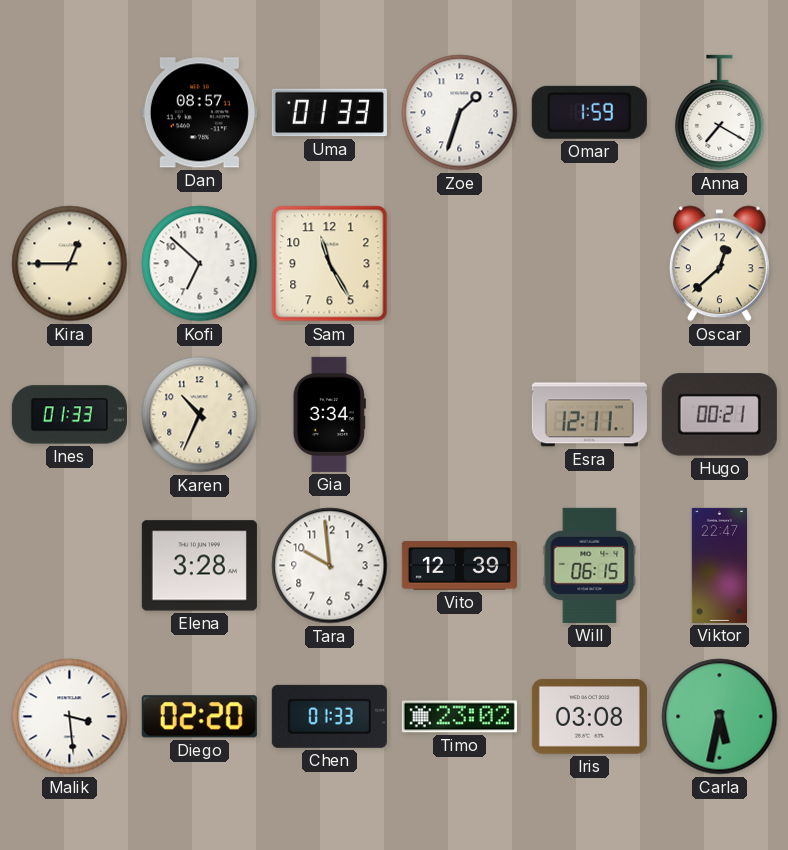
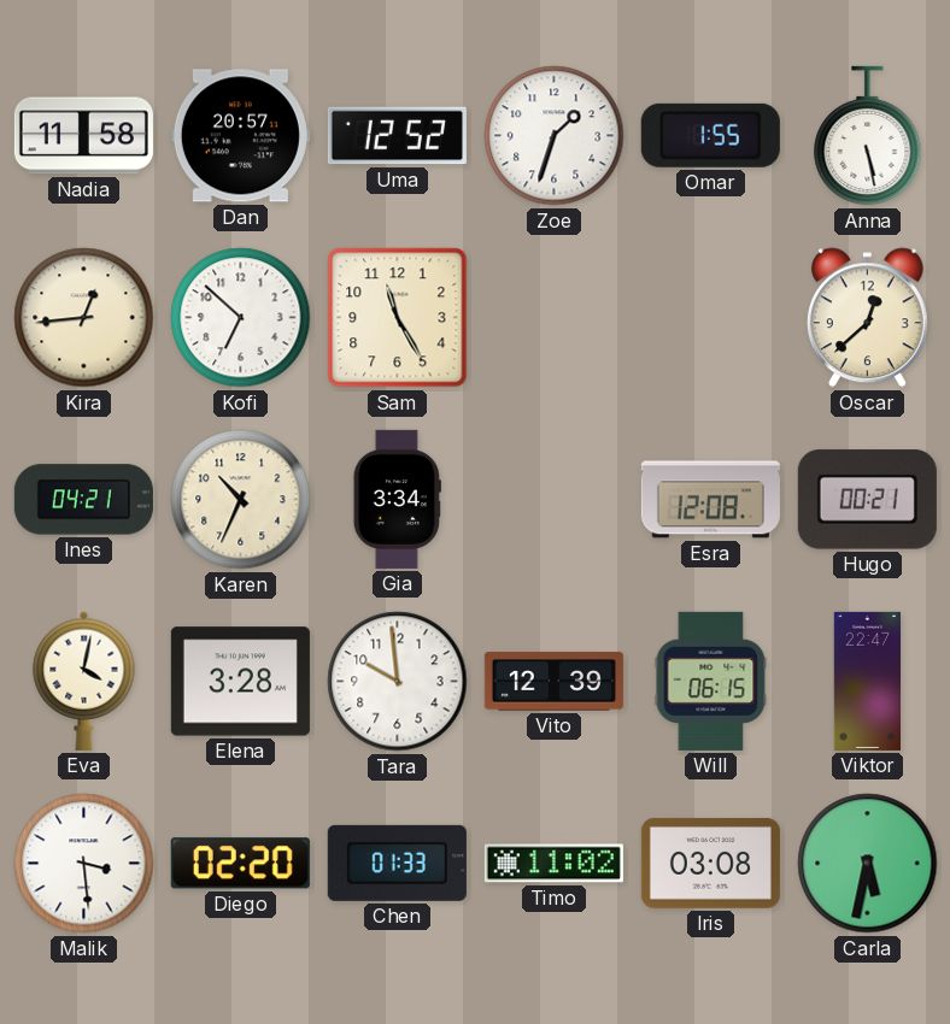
Nadia: none -> 11:58
Dan: 08:57 -> 20:57
Uma: 01:33 -> 12:52
Omar: 1:59 -> 1:55
Anna: 7:20 -> 5:28
Kira: 12:45 -> 12:44
Ines: 01:33 -> 04:21
Esra: 12:11 -> 12:08
Eva: none -> 4:02
Timo: 23:02 -> 11:02
